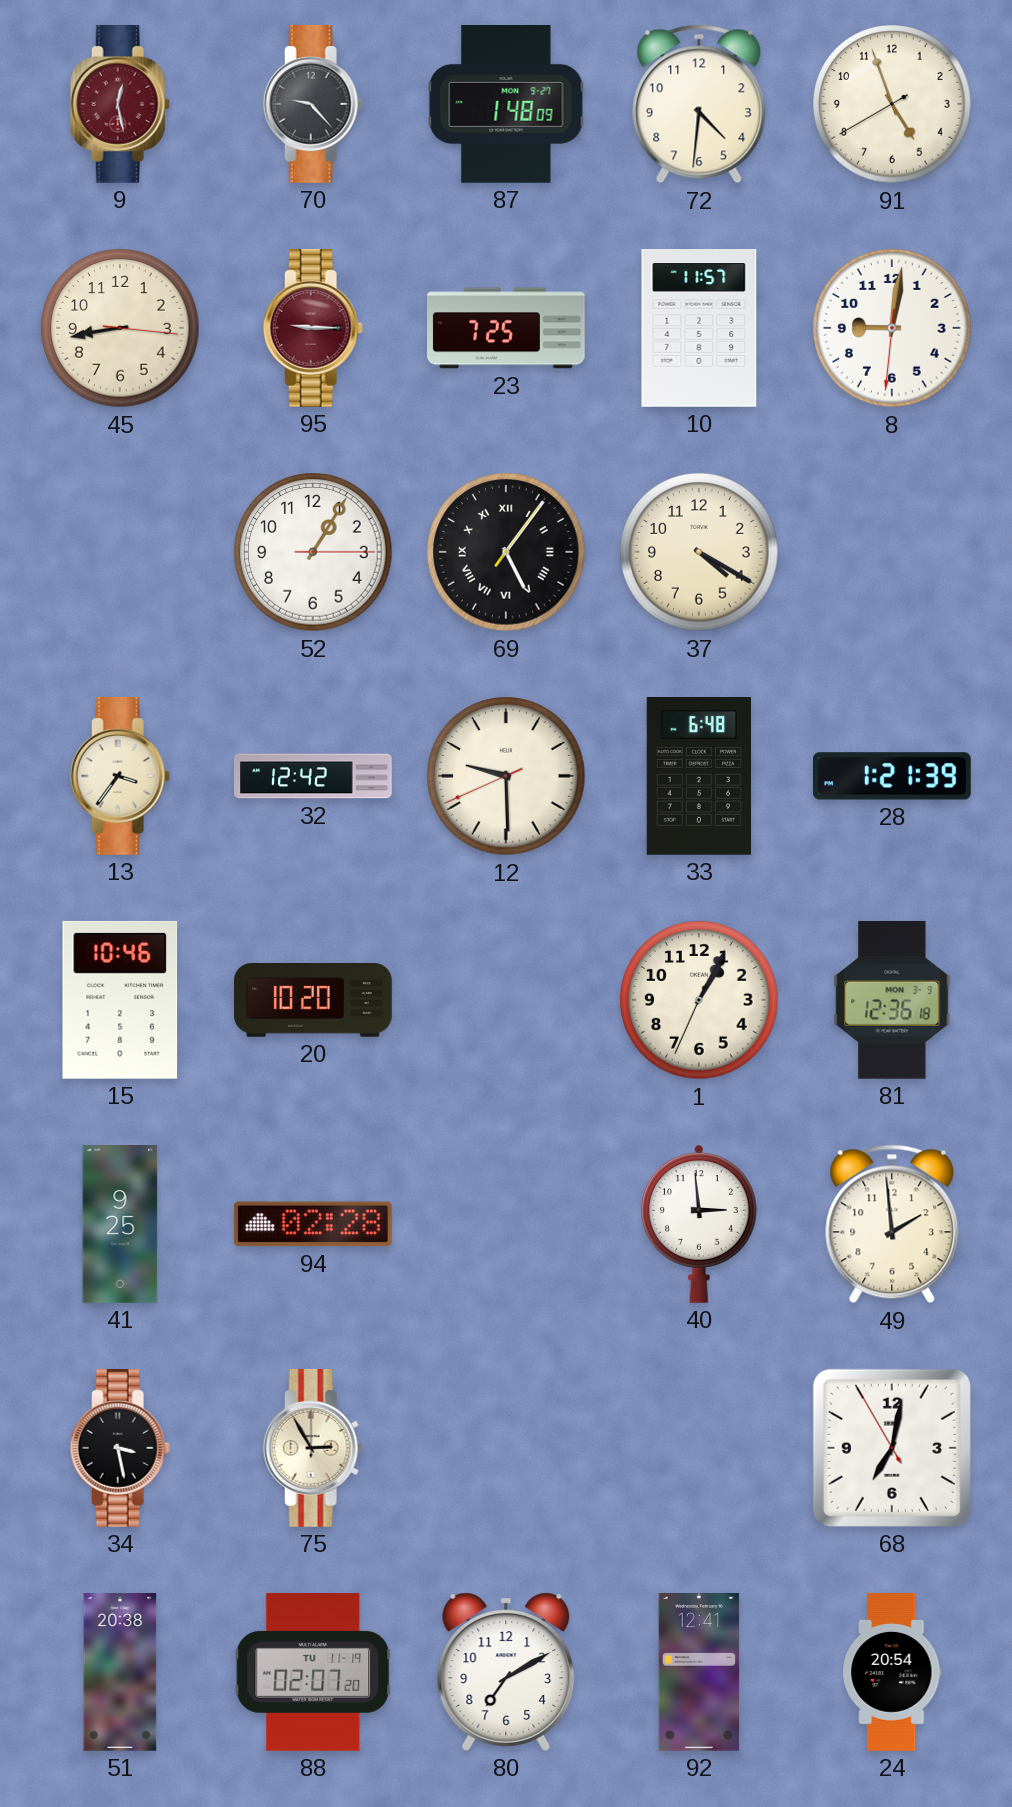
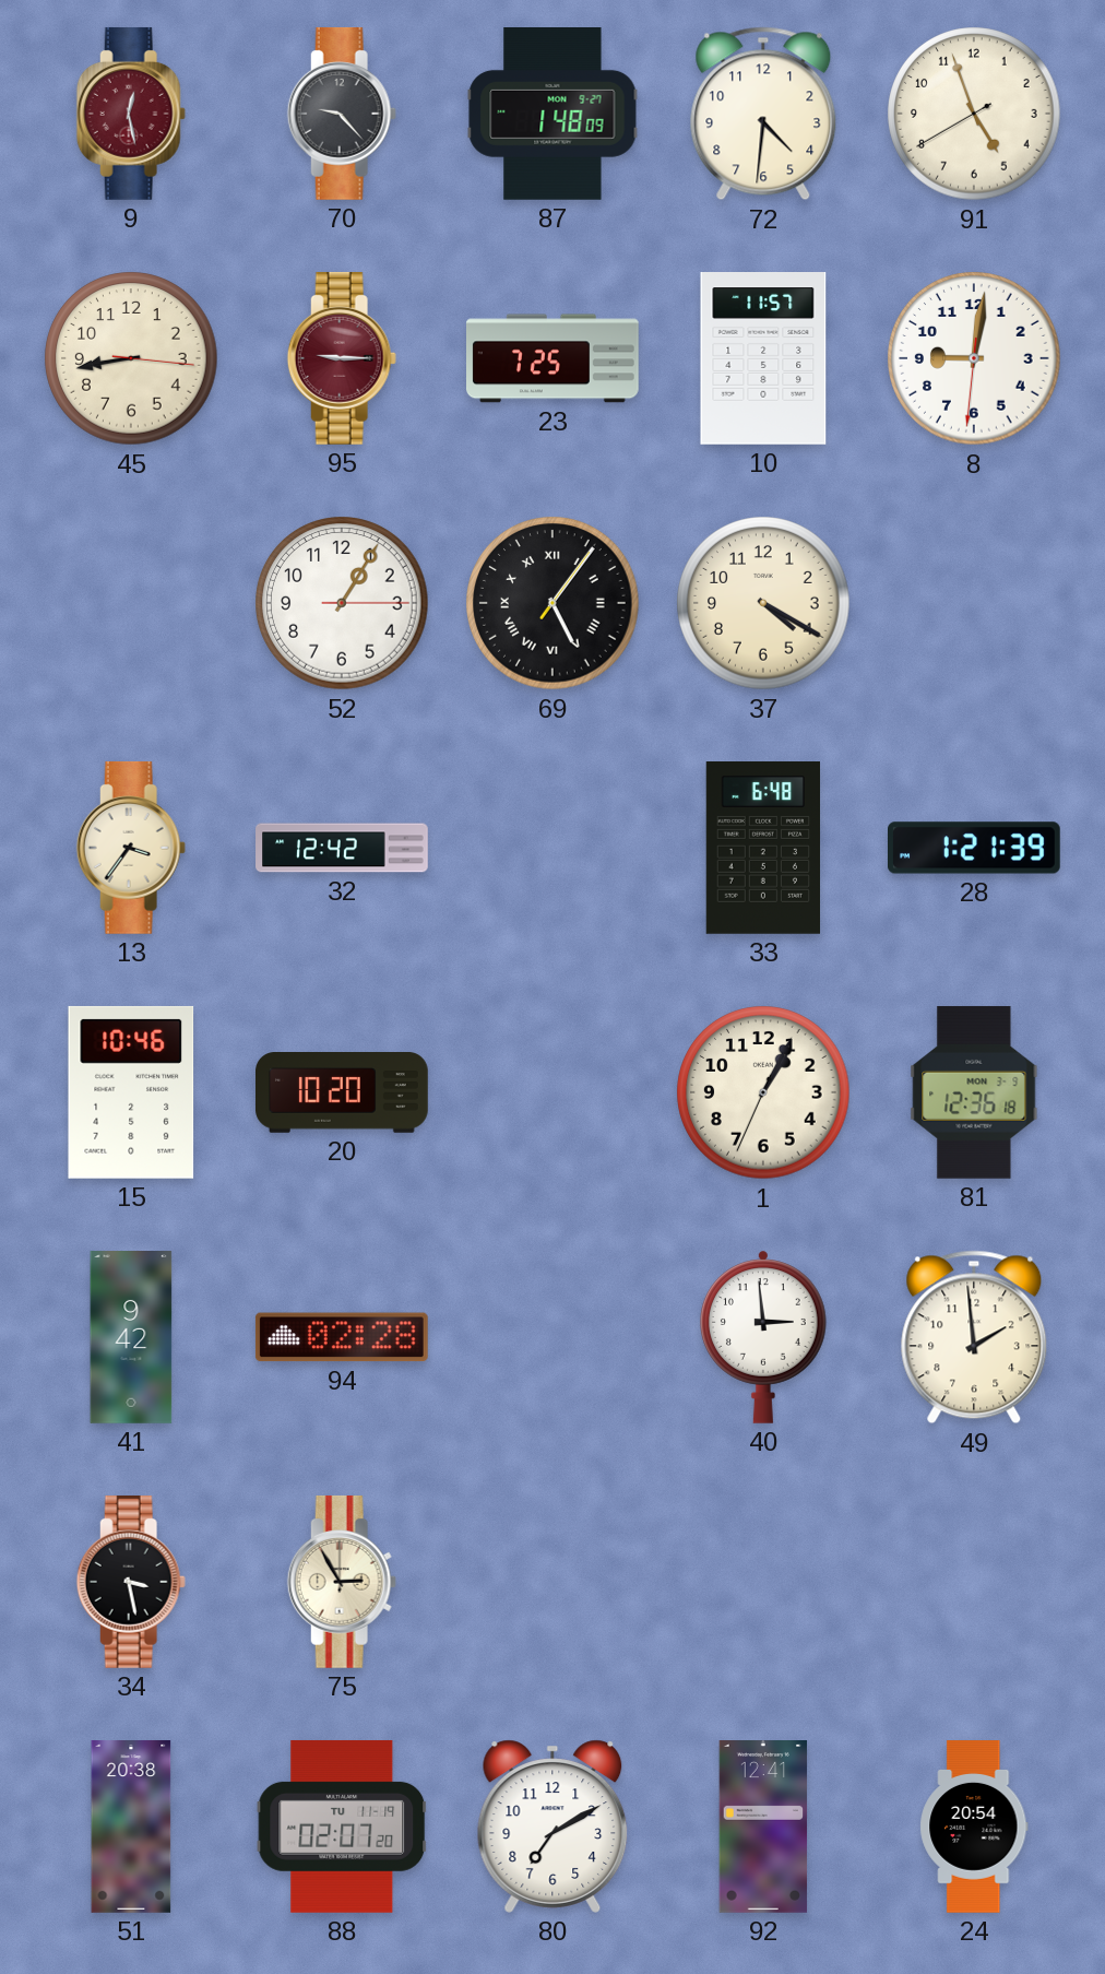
12: 9:29 -> none
41: 9:25 -> 9:42
68: 7:01 -> none
